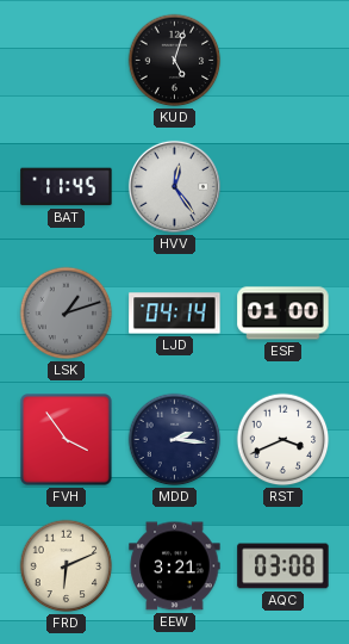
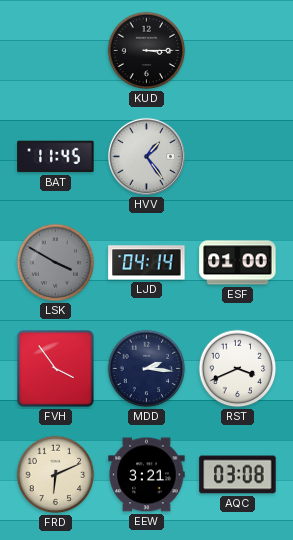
KUD: 5:03 -> 3:15
HVV: 12:24 -> 1:24
LSK: 1:12 -> 3:50
